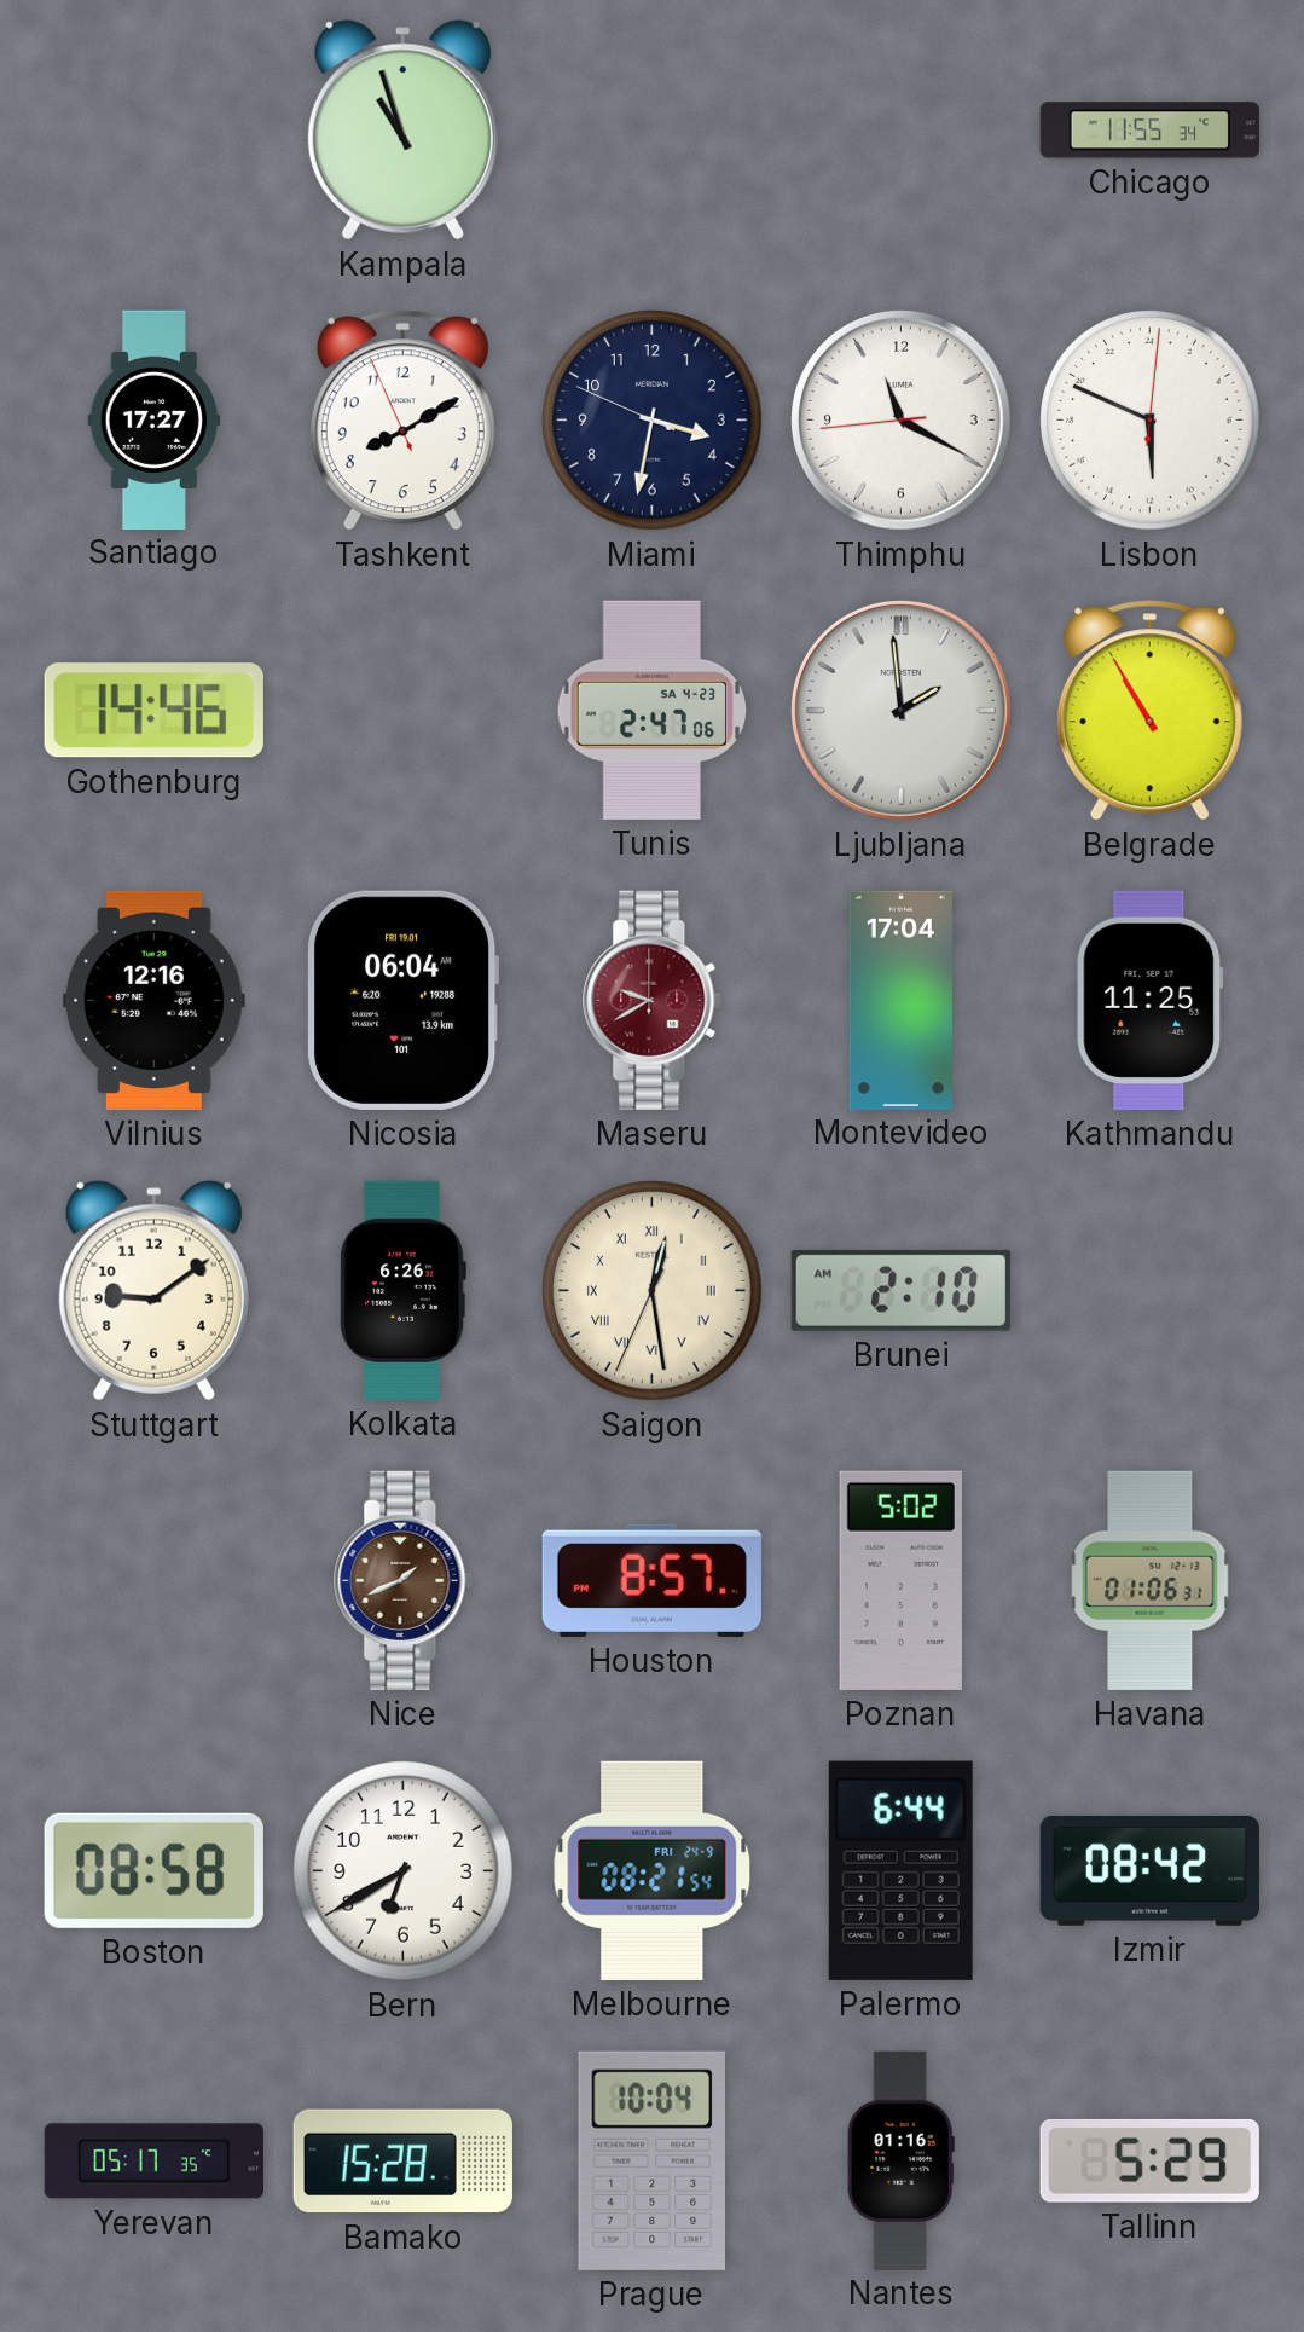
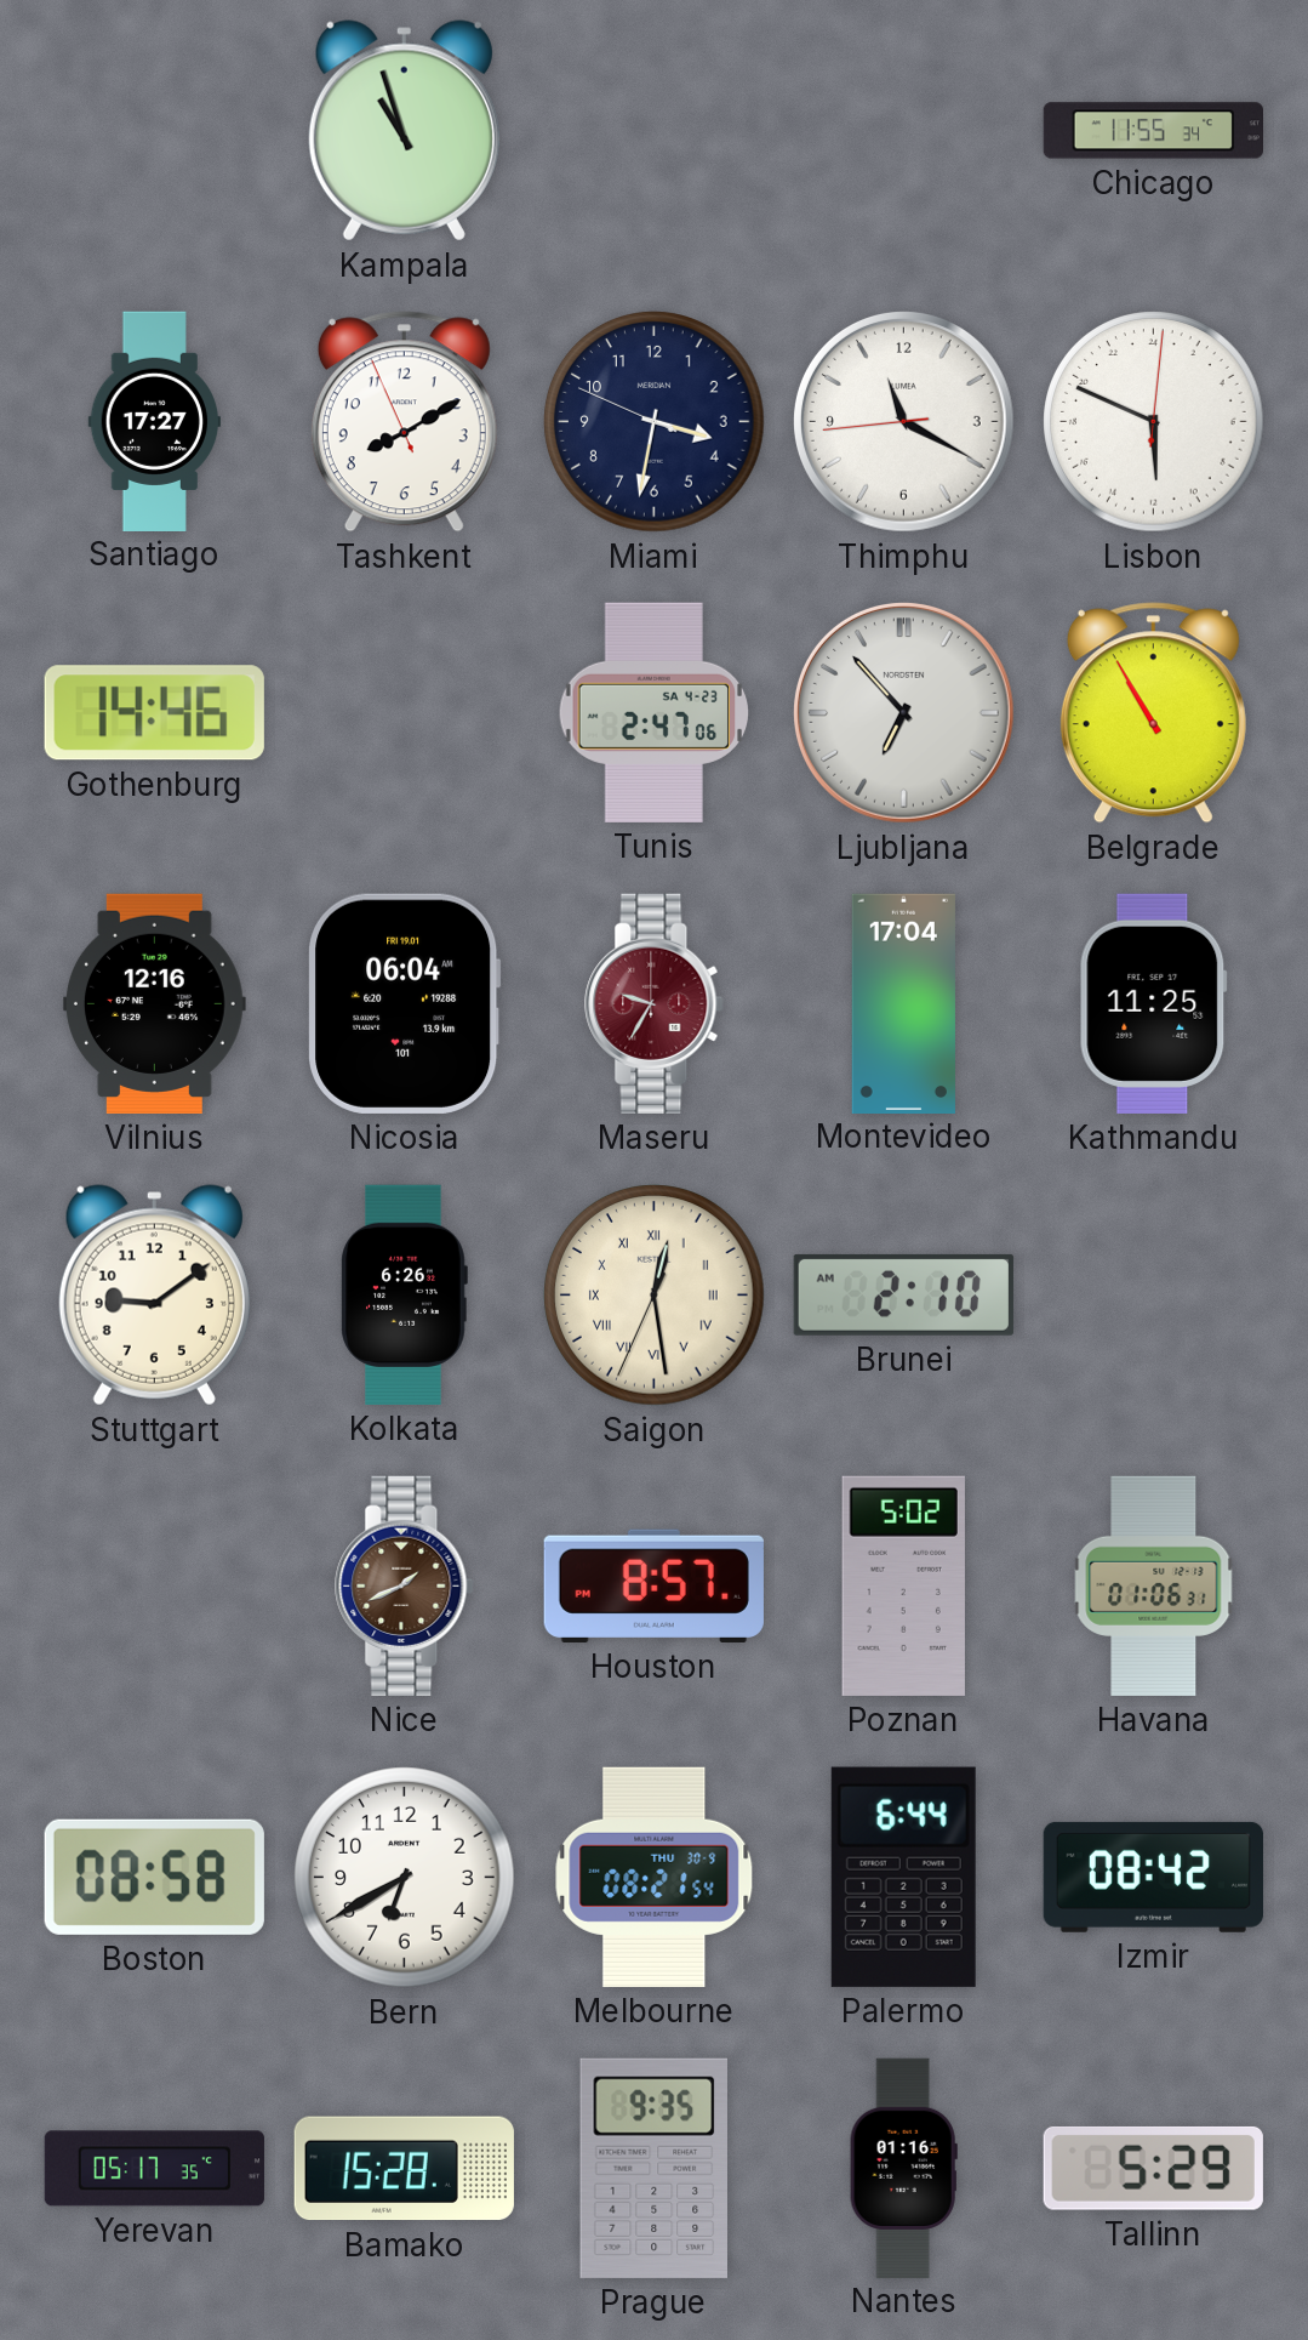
Ljubljana: 1:59 -> 6:53
Maseru: 9:40 -> 9:35
Melbourne date: FRI 24-9 -> THU 30-9
Prague: 10:04 -> 9:35
